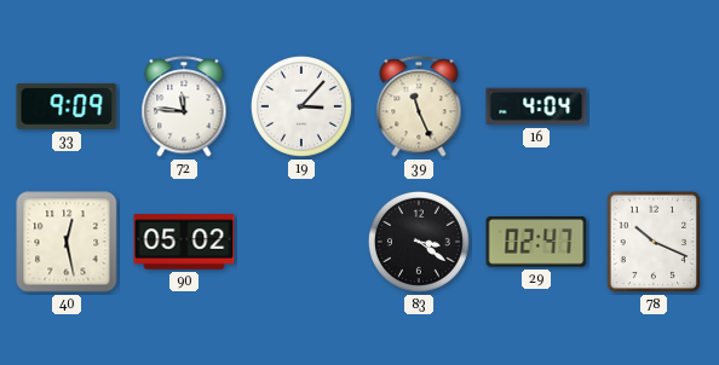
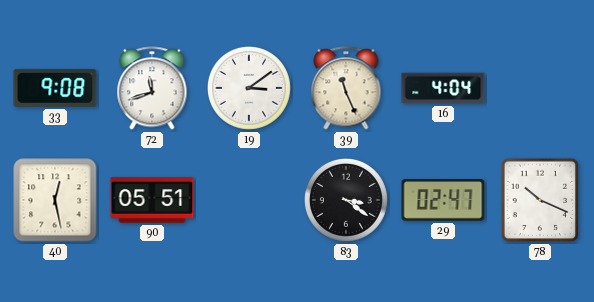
33: 9:09 -> 9:08
72: 11:46 -> 11:42
19: 3:07 -> 3:09
90: 05:02 -> 05:51
